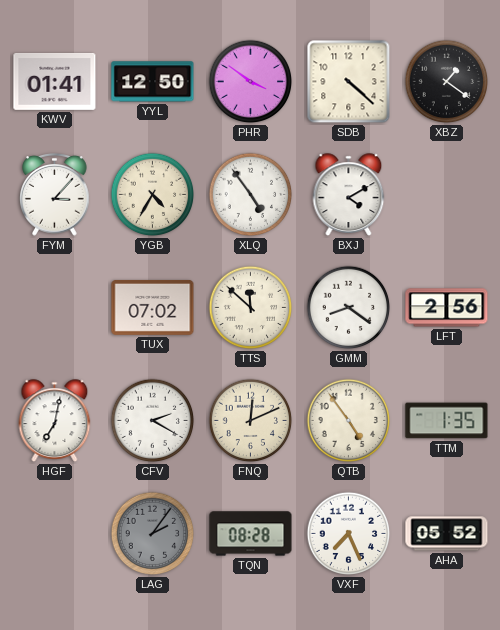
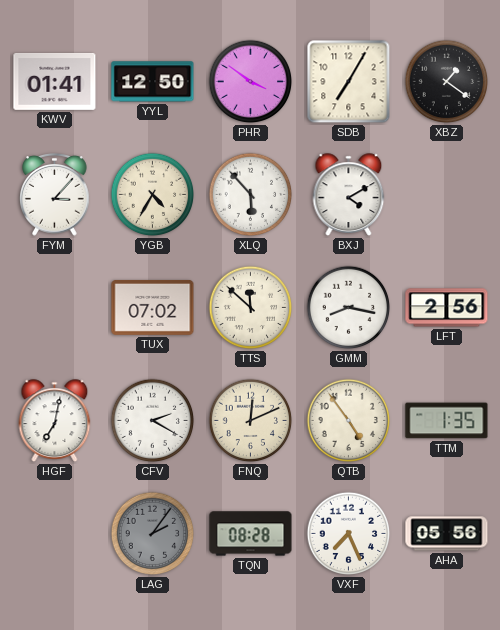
SDB: 4:22 -> 7:05
XLQ: 4:54 -> 5:53
GMM: 8:21 -> 8:17
AHA: 05:52 -> 05:56
